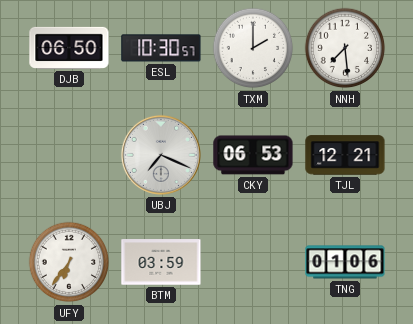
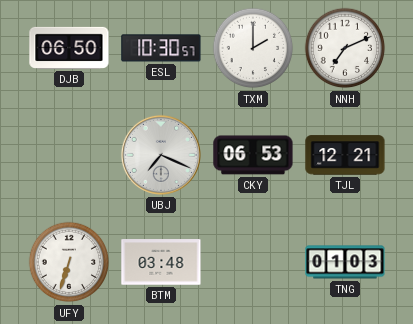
NNH: 7:29 -> 7:11
UFY: 6:36 -> 6:33
BTM: 03:59 -> 03:48
TNG: 01:06 -> 01:03
